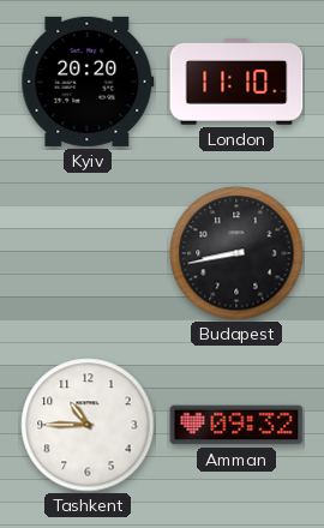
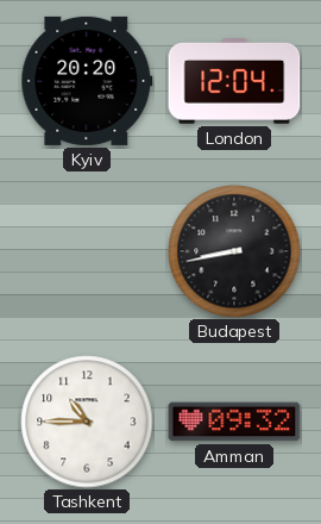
London: 11:10 -> 12:04
